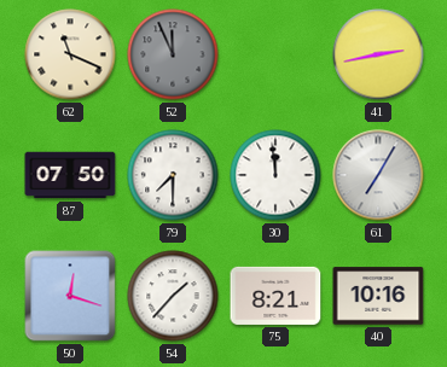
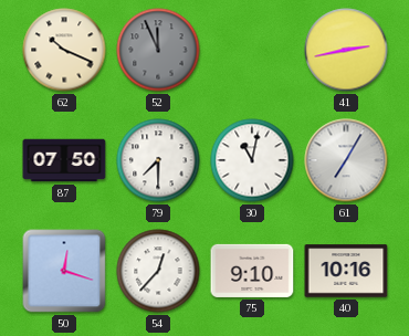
62: 11:19 -> 10:19
30: 11:59 -> 11:02
54: 1:37 -> 12:37
75: 8:21 -> 9:10
